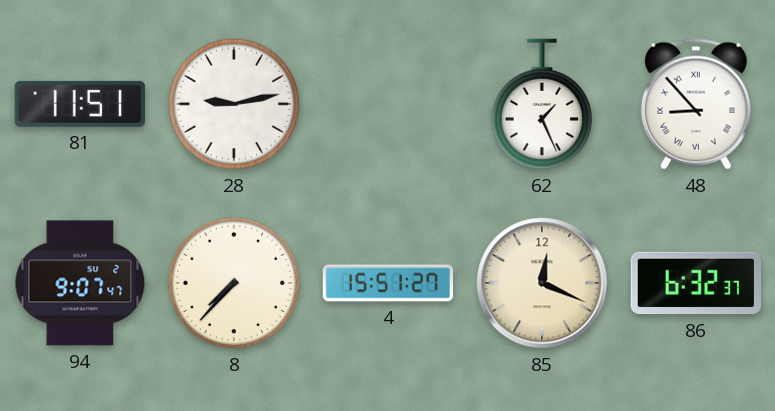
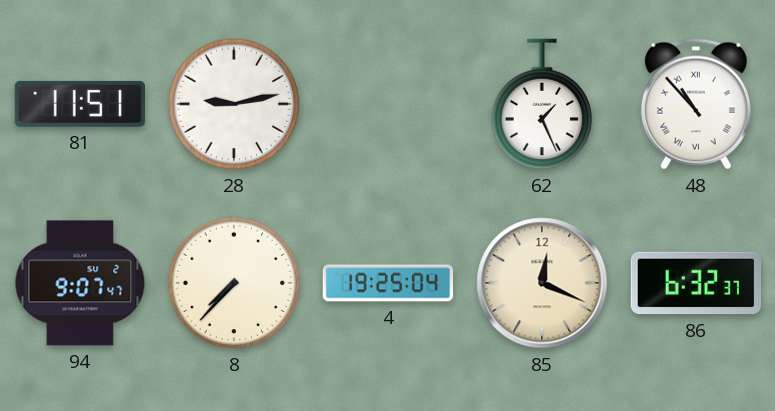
48: 8:53 -> 10:53
4: 15:51 -> 19:25
